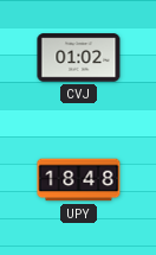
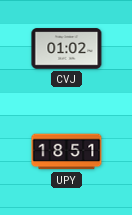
UPY: 18:48 -> 18:51
